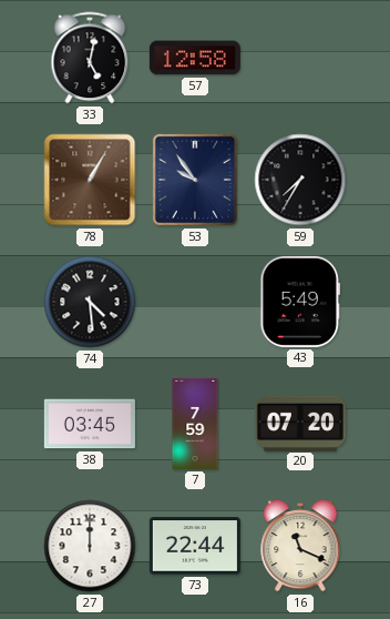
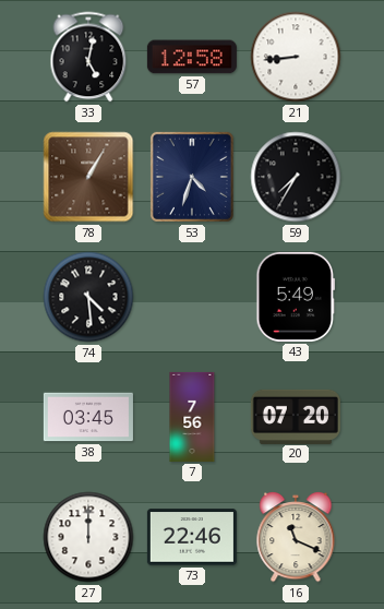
21: none -> 8:44
53: 9:54 -> 4:33
7: 7:59 -> 7:56
73: 22:44 -> 22:46
